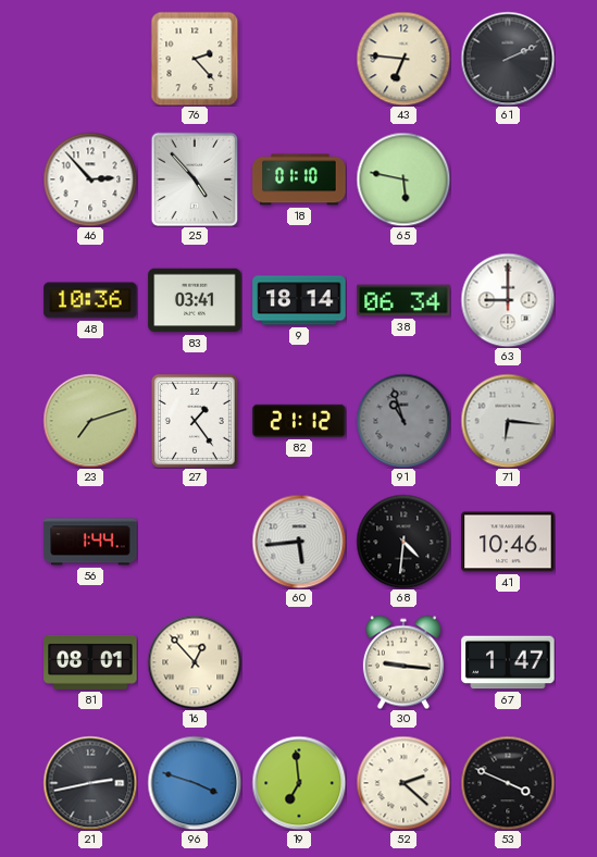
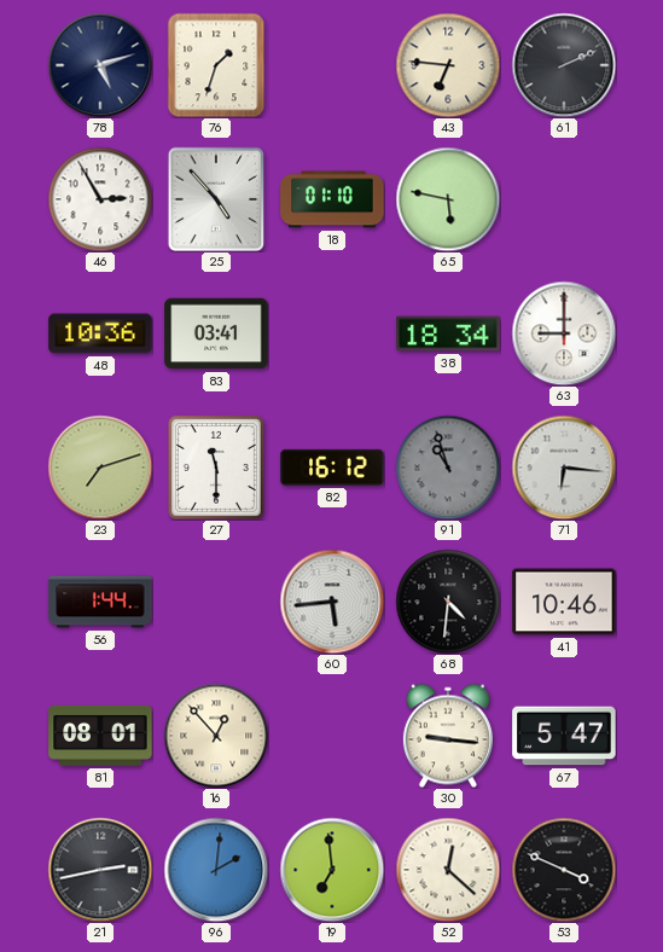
78: none -> 5:12
76: 2:23 -> 1:33
46: 2:53 -> 2:55
9: 18:14 -> none
38: 06:34 -> 18:34
27: 1:24 -> 11:30
82: 21:12 -> 16:12
67: 1:47 -> 5:47
96: 3:48 -> 2:01
52: 2:22 -> 12:22
